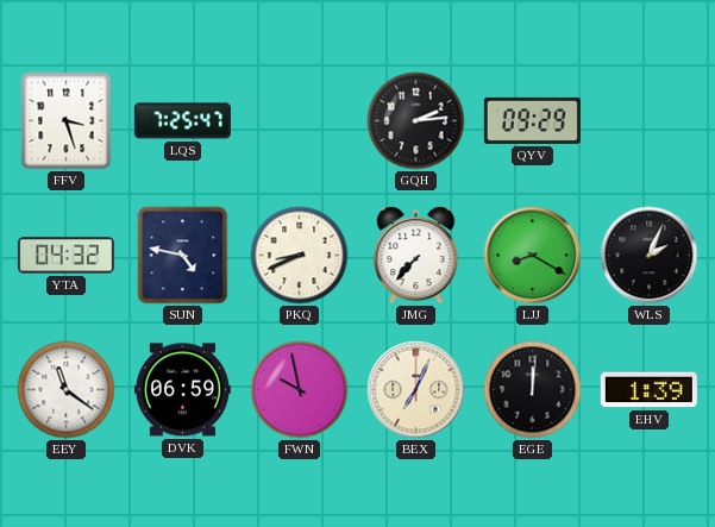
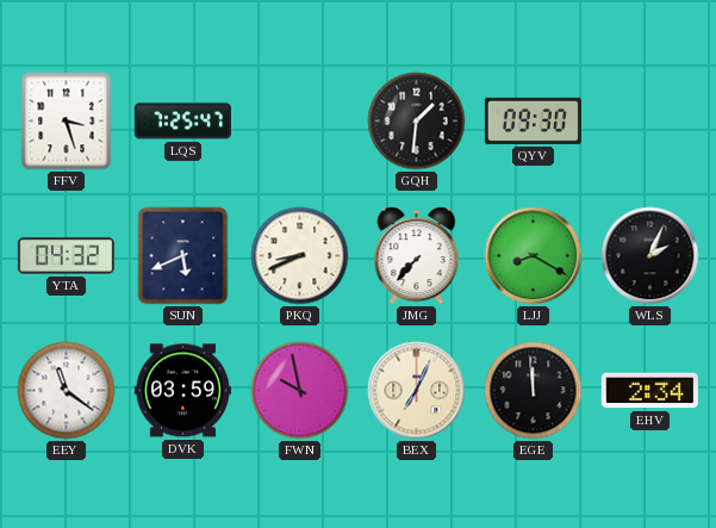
GQH: 2:14 -> 1:31
QYV: 09:29 -> 09:30
SUN: 4:47 -> 5:41
DVK: 06:59 -> 03:59
EGE: 12:01 -> 11:59
EHV: 1:39 -> 2:34
